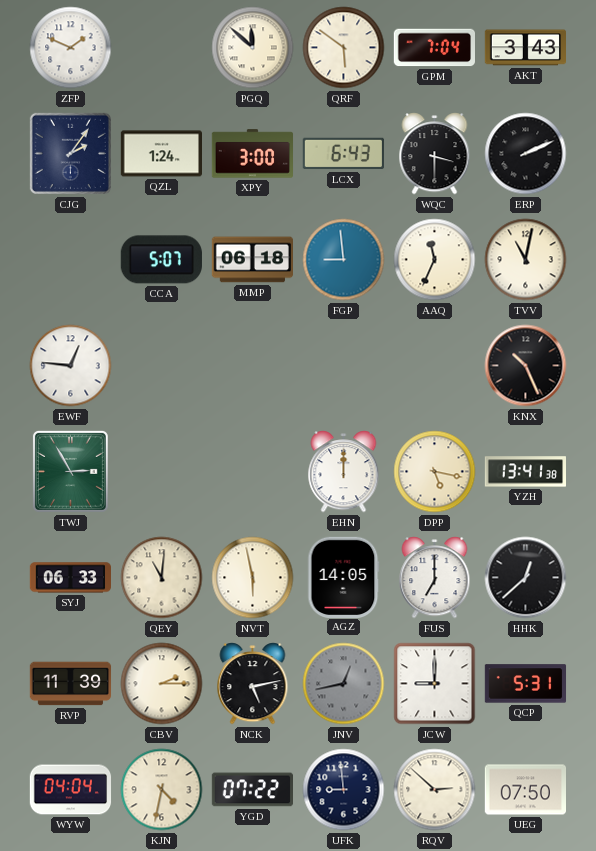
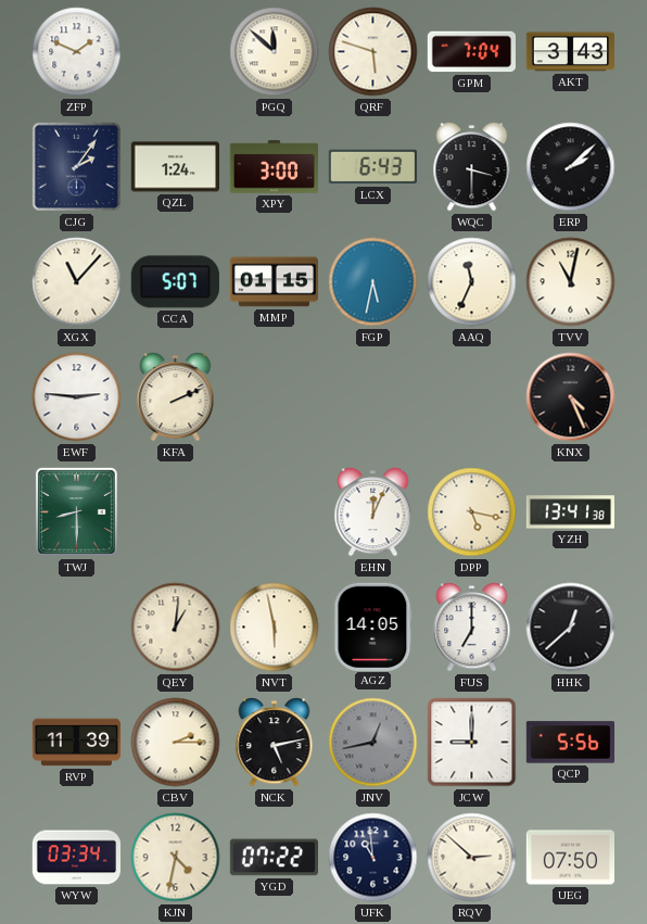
QRF: 5:51 -> 5:48
ERP: 2:11 -> 2:08
XGX: none -> 11:07
MMP: 06:18 -> 01:15
FGP: 8:59 -> 5:32
EWF: 12:46 -> 2:46
KFA: none -> 2:11
KNX: 10:26 -> 4:26
TWJ: 2:55 -> 8:30
EHN: 12:00 -> 12:04
SYJ: 06:33 -> none
QEY: 11:01 -> 1:01
QCP: 5:31 -> 5:56
WYW: 04:04 -> 03:34
UFK: 8:59 -> 10:59
